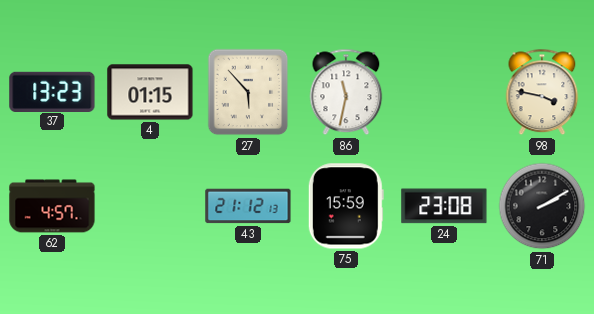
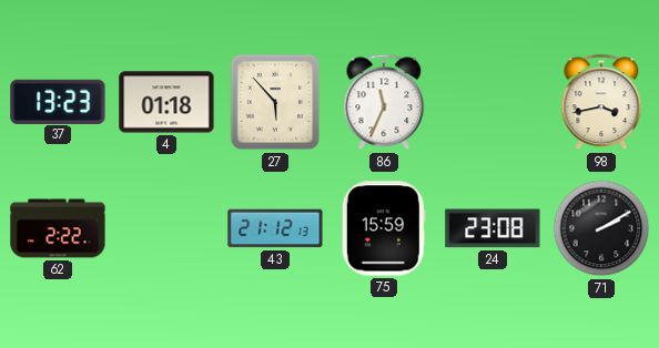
4: 01:15 -> 01:18
86: 11:32 -> 11:34
98: 3:47 -> 3:43
62: 4:57 -> 2:22
